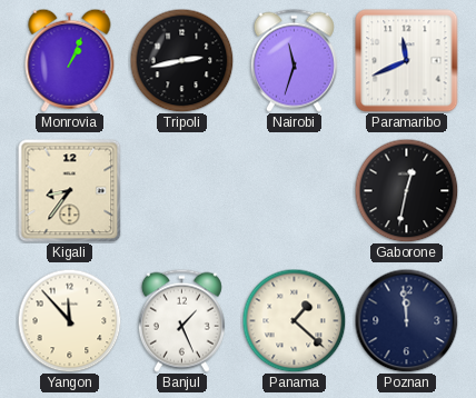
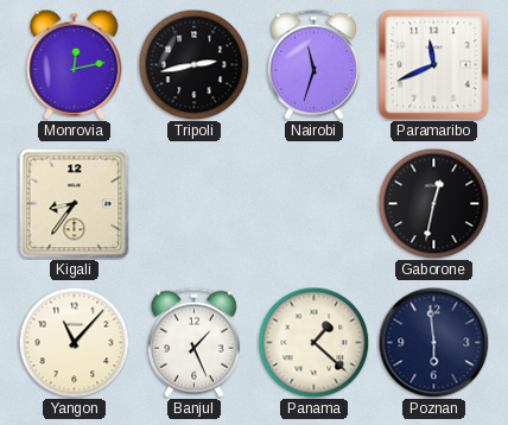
Monrovia: 1:04 -> 12:13
Yangon: 11:53 -> 11:07
Poznan: 11:59 -> 5:59
